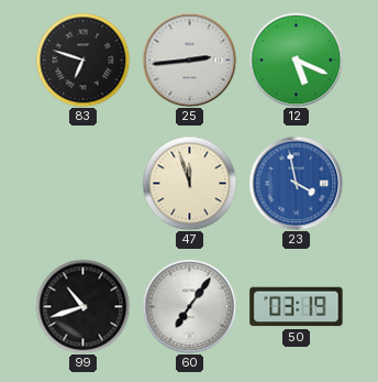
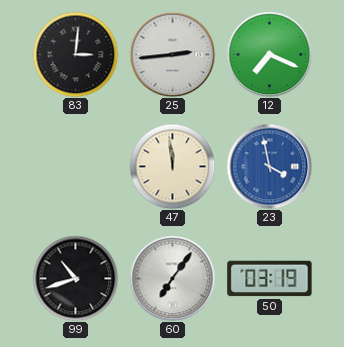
83: 6:48 -> 3:01
12: 5:19 -> 7:19
47: 11:57 -> 11:59
